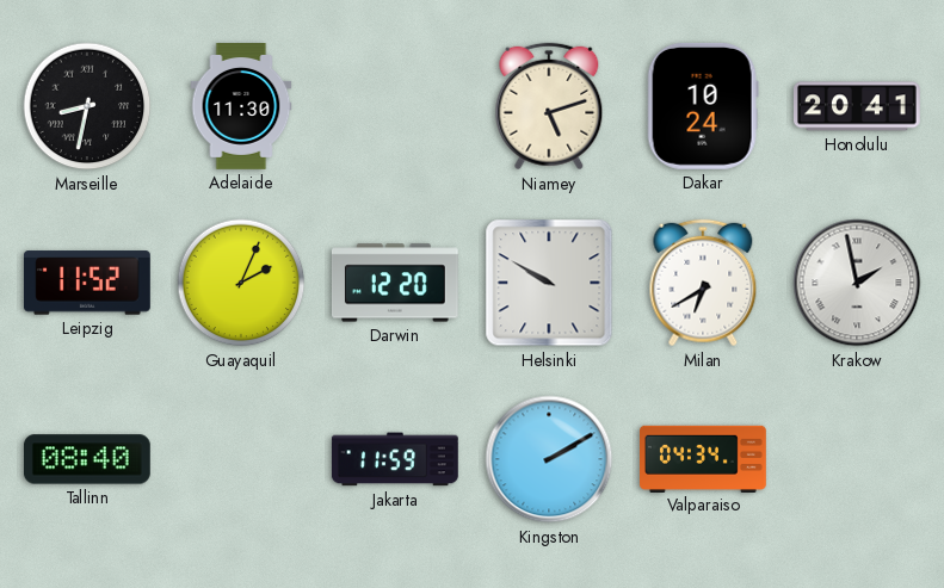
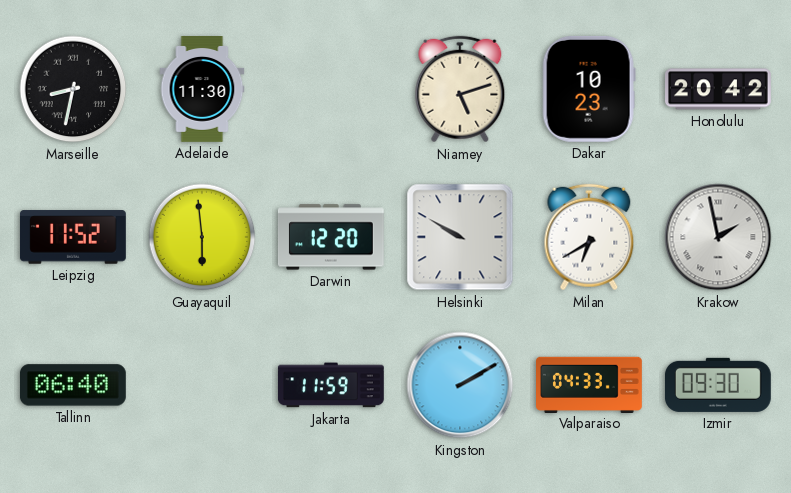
Dakar: 10:24 -> 10:23
Honolulu: 20:41 -> 20:42
Guayaquil: 2:04 -> 5:59
Tallinn: 08:40 -> 06:40
Valparaiso: 04:34 -> 04:33
Izmir: none -> 09:30
